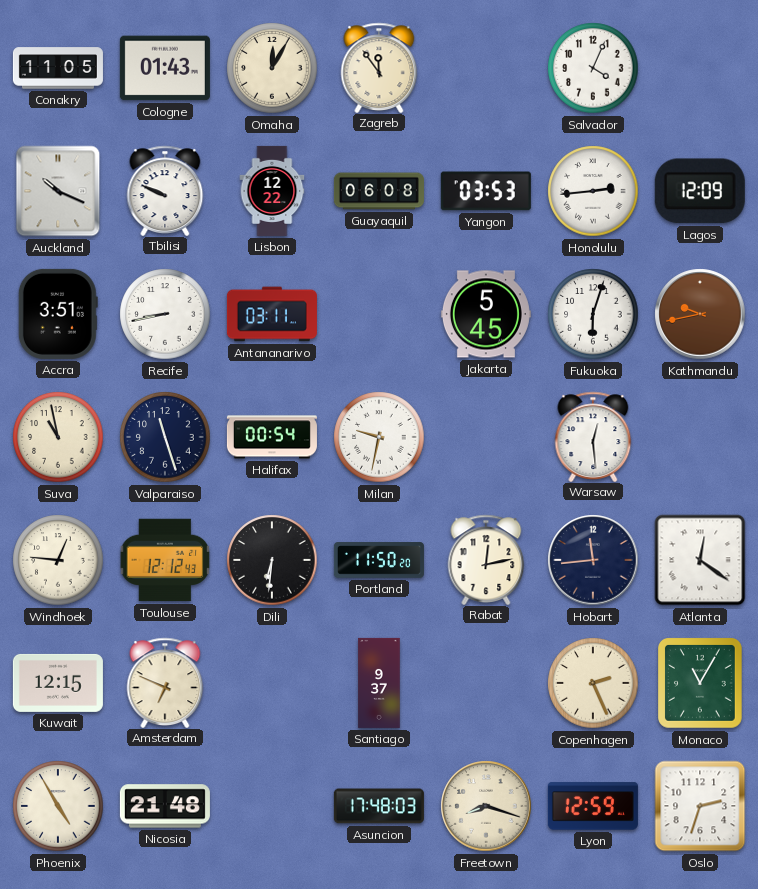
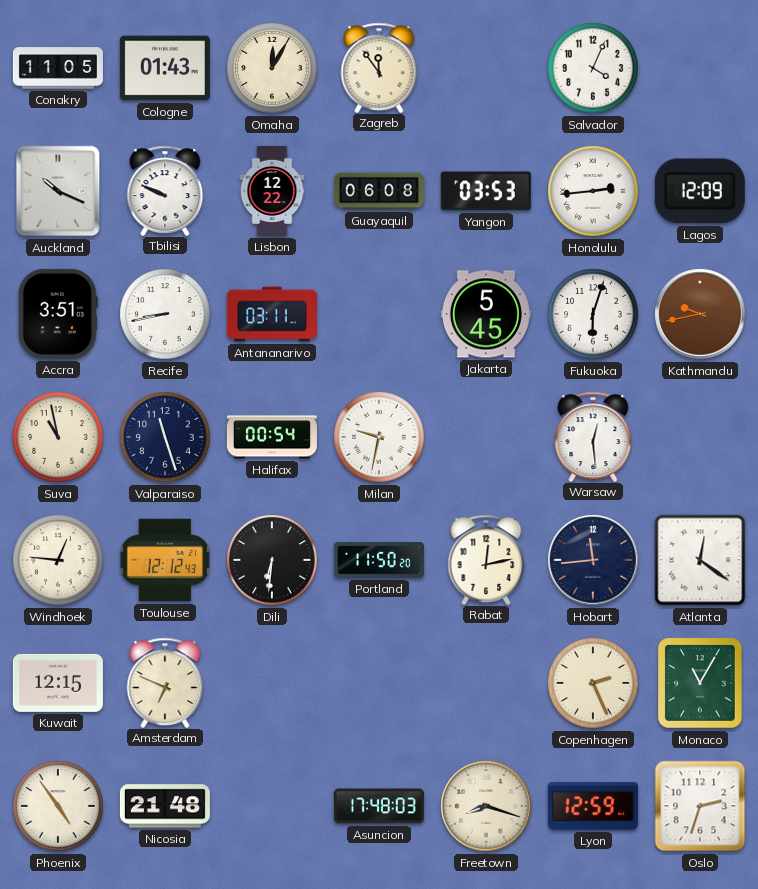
Santiago: 9:37 -> none
Phoenix: 4:55 -> 4:54
